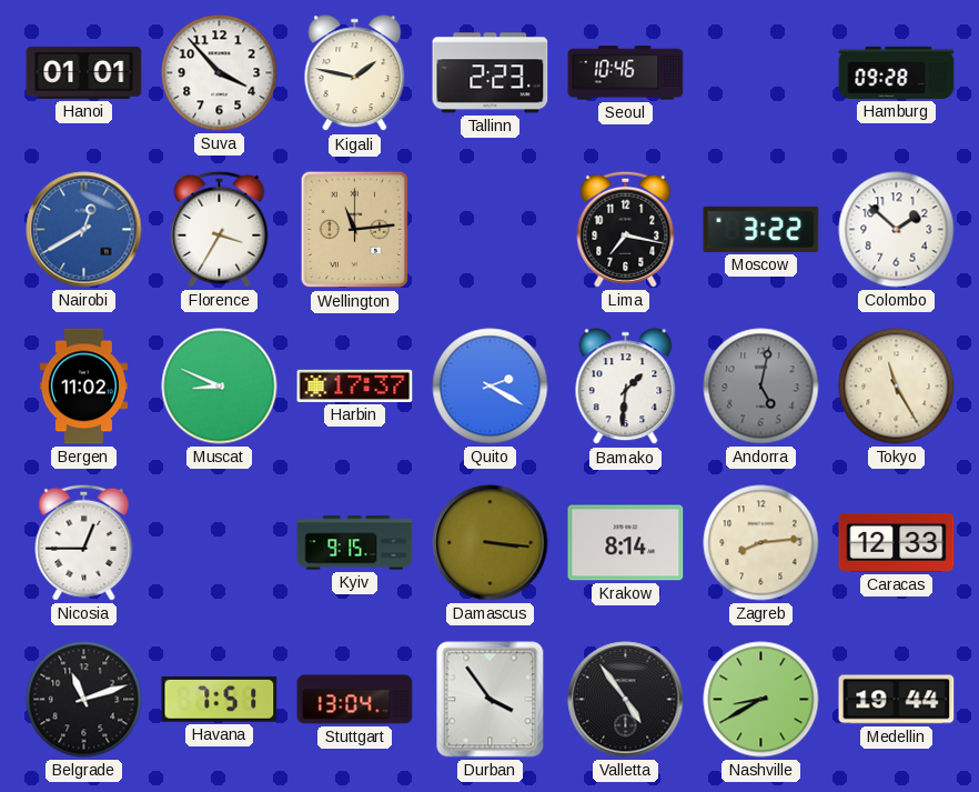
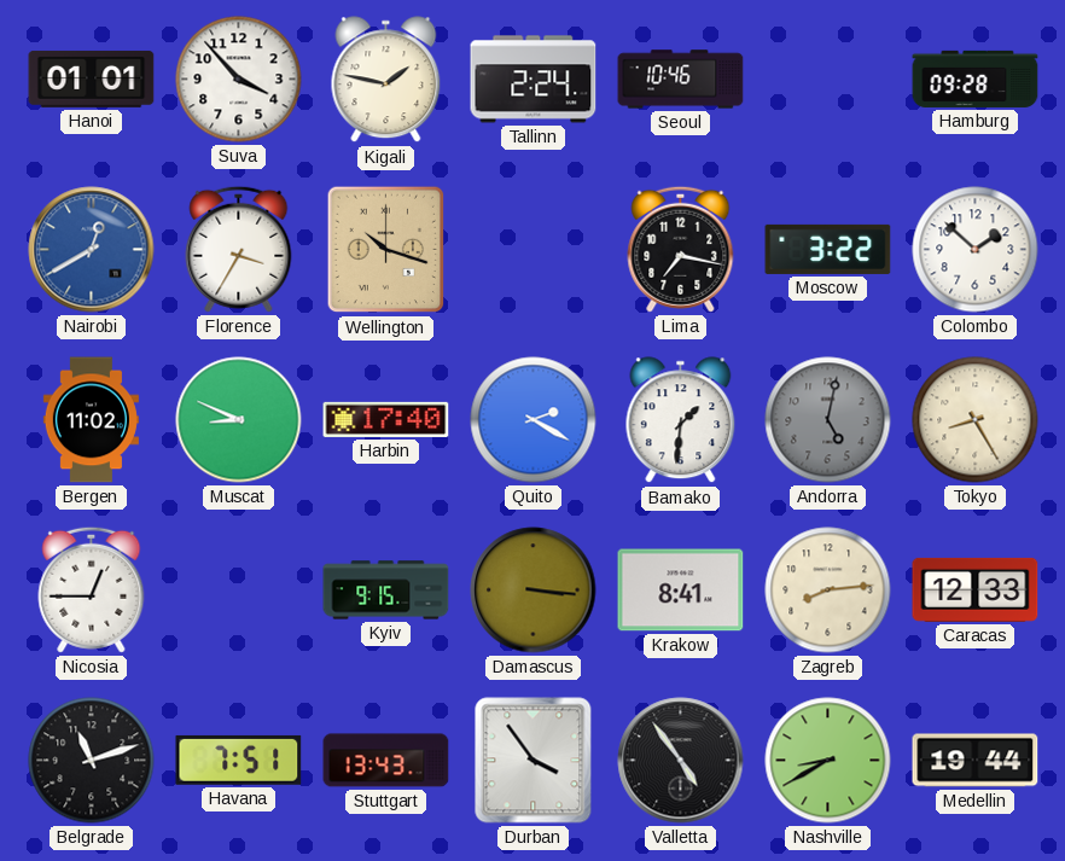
Tallinn: 2:23 -> 2:24
Wellington: 11:14 -> 10:18
Harbin: 17:37 -> 17:40
Tokyo: 11:25 -> 8:25
Krakow: 8:14 -> 8:41
Stuttgart: 13:04 -> 13:43
